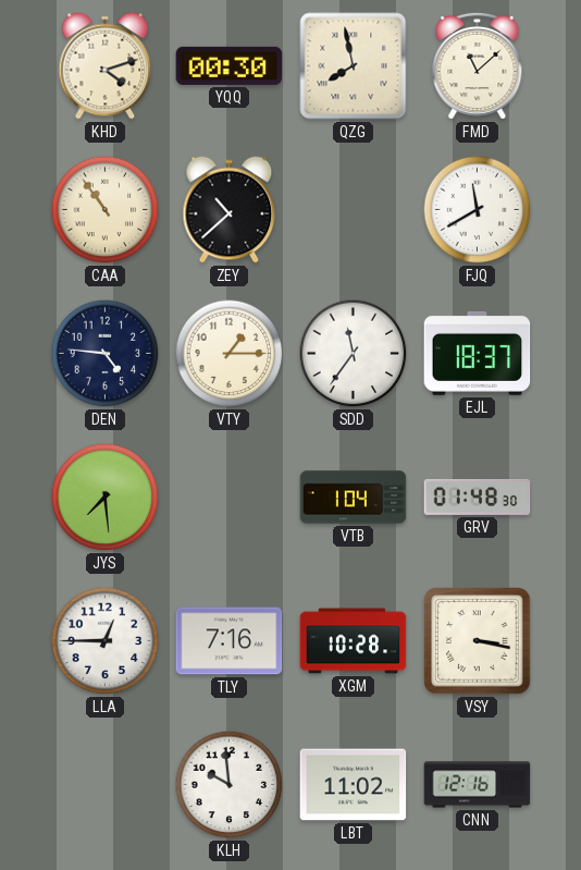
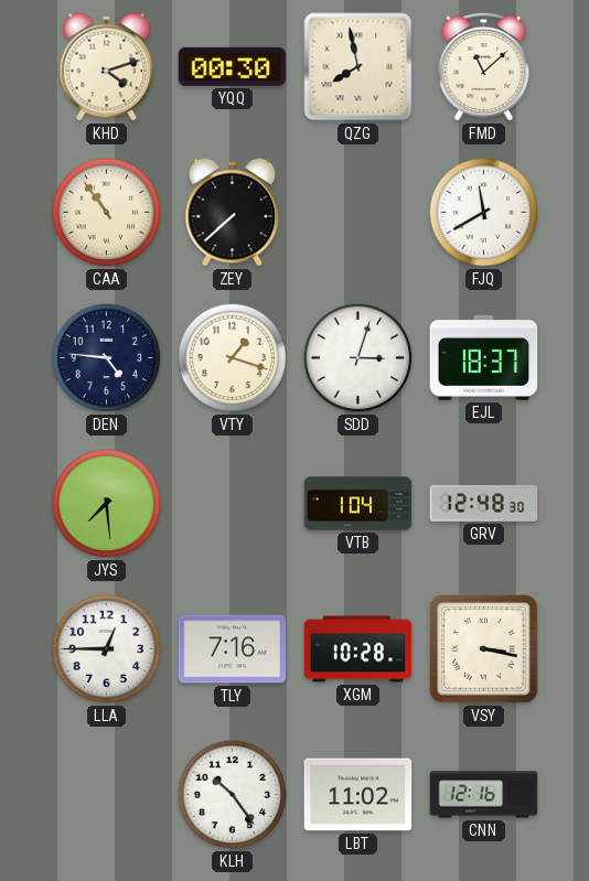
ZEY: 10:38 -> 7:38
VTY: 1:15 -> 1:18
SDD: 11:36 -> 3:03
GRV: 01:48 -> 12:48
KLH: 9:59 -> 10:24
